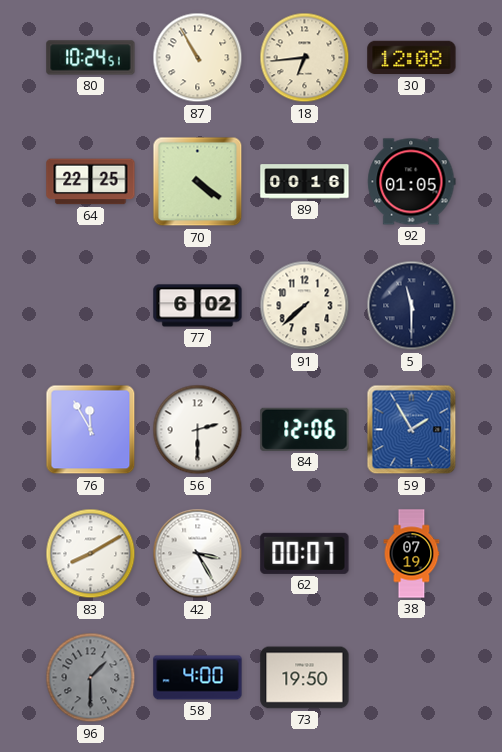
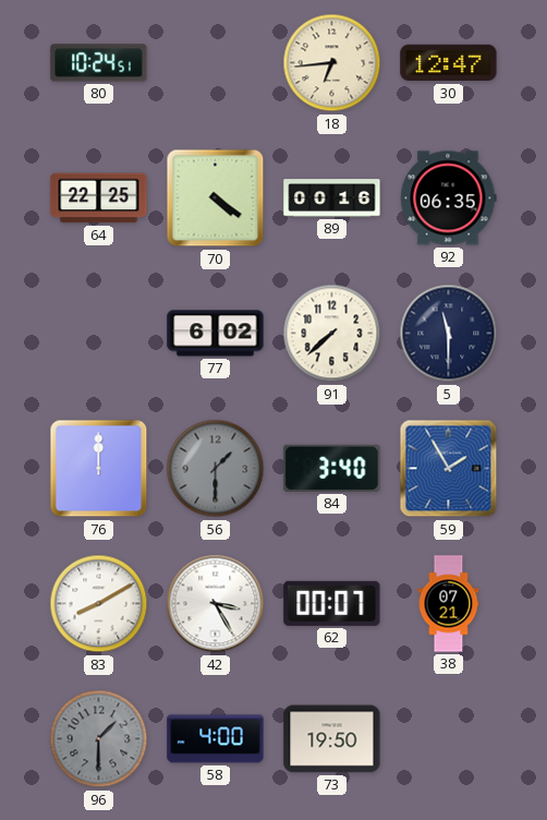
87: 10:55 -> none
30: 12:08 -> 12:47
92: 01:05 -> 06:35
76: 11:55 -> 12:00
56: 2:30 -> 1:30
56 dial: white -> grey
84: 12:06 -> 3:40
38: 07:19 -> 07:21
